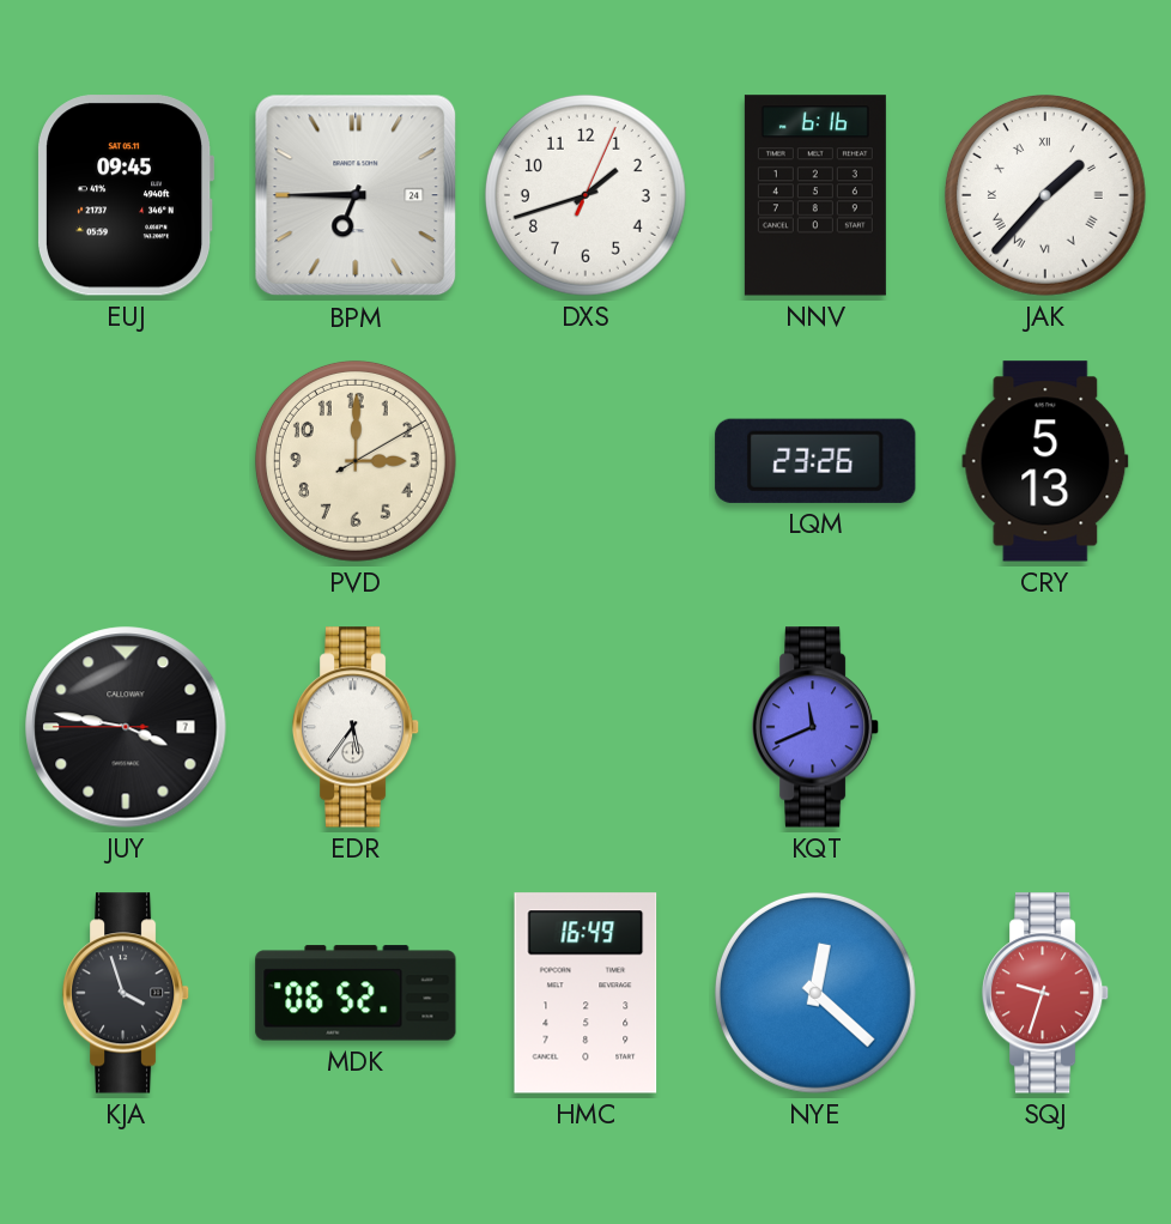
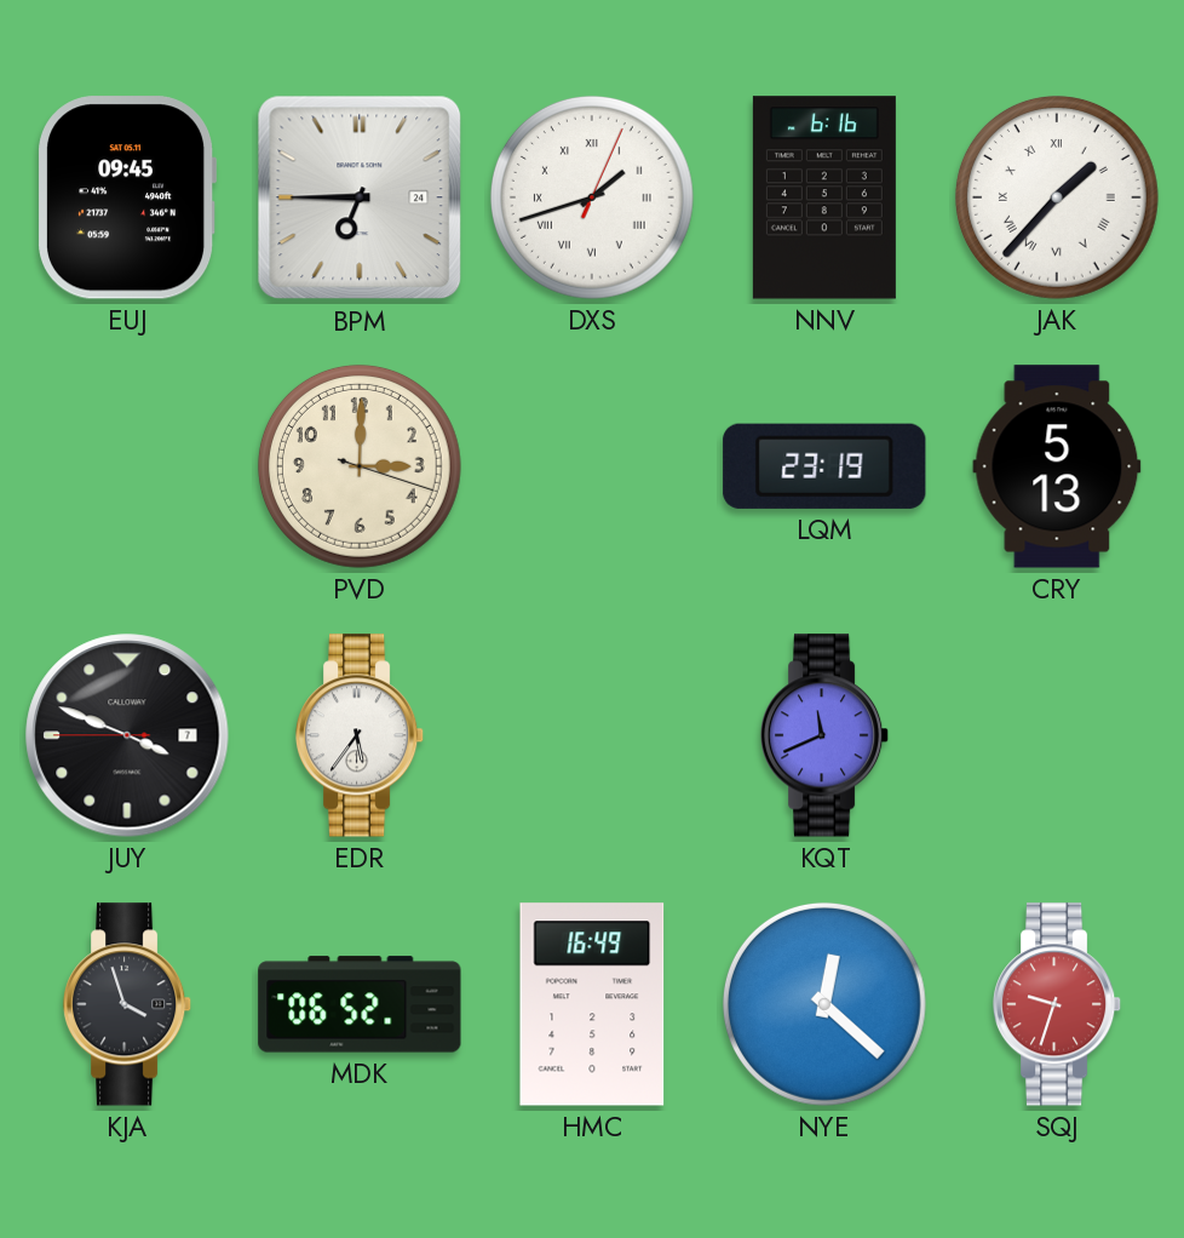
DXS numerals: Arabic -> Roman
PVD: 3:00:10 -> 3:00:18
LQM: 23:26 -> 23:19
JUY: 3:46 -> 3:48
